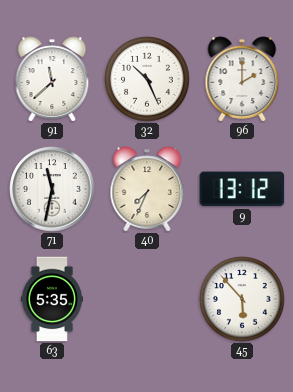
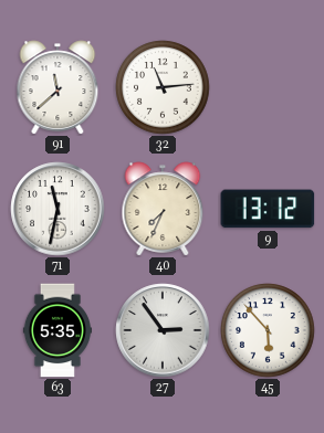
32: 10:26 -> 11:14
96: 2:00 -> none
27: none -> 2:54
